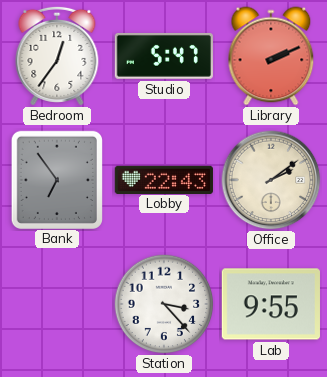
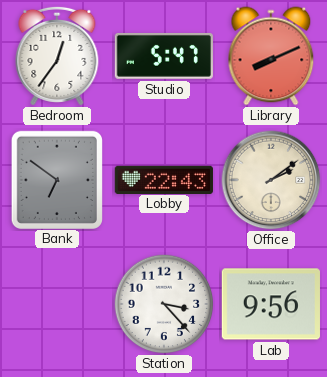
Library: 2:11 -> 8:11
Bank: 6:54 -> 6:51
Lab: 9:55 -> 9:56
